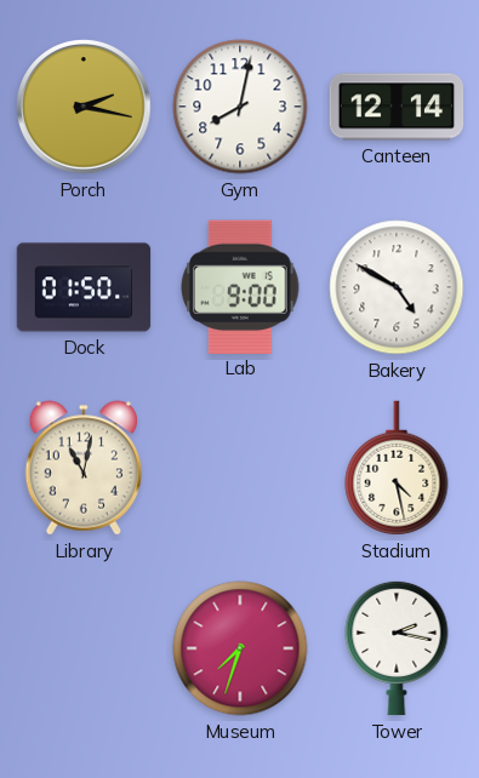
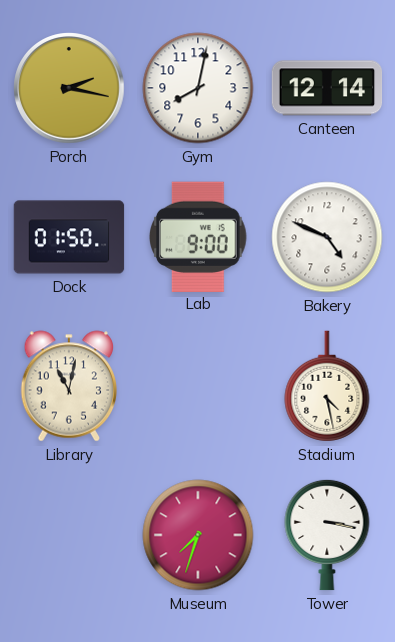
Bakery: 4:50 -> 4:49
Tower: 2:17 -> 3:17
